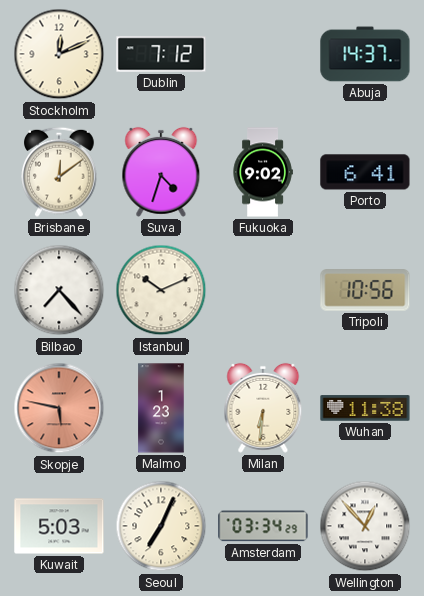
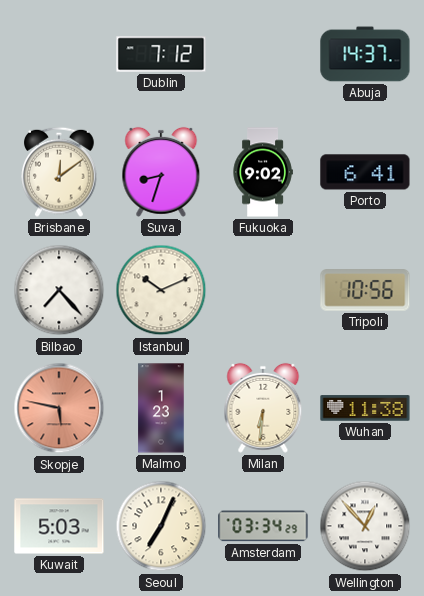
Stockholm: 12:11 -> none
Suva: 4:33 -> 8:33
